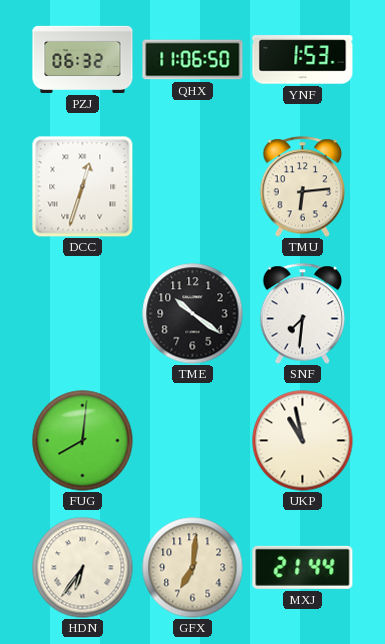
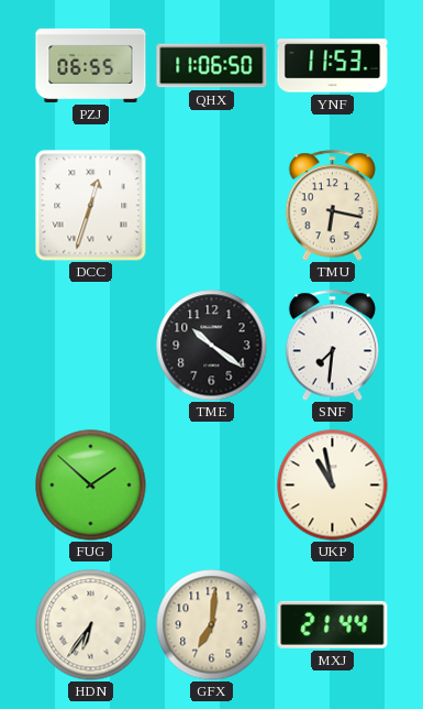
PZJ: 06:32 -> 06:55
YNF: 1:53 -> 11:53
TMU: 6:14 -> 6:17
FUG: 8:01 -> 1:52
